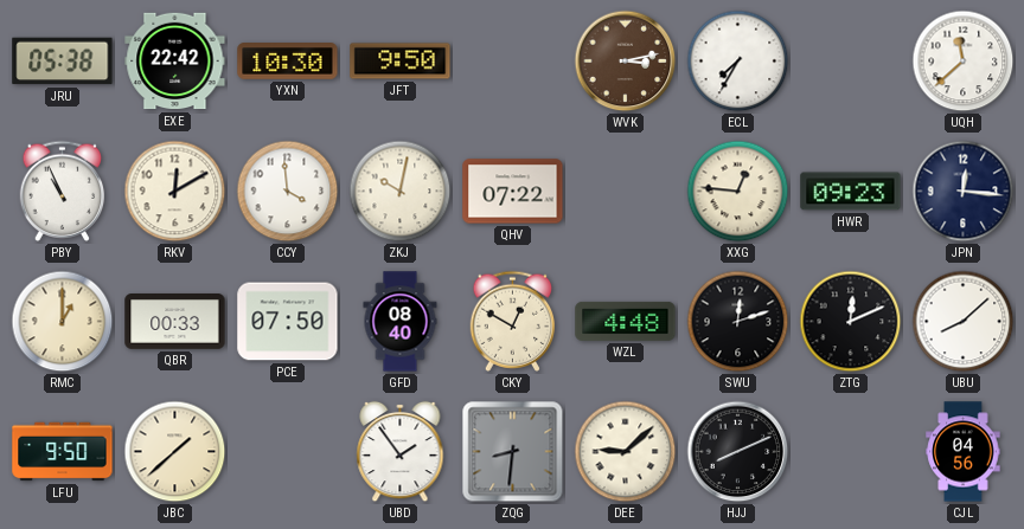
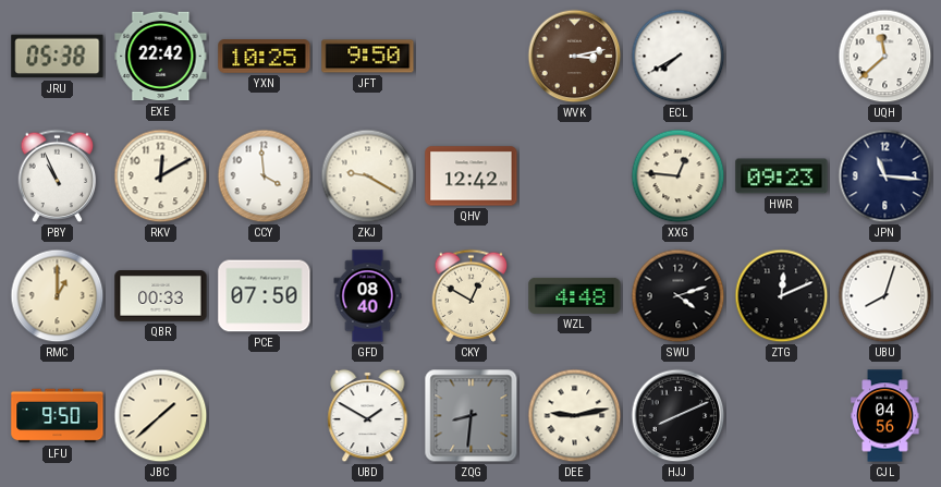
YXN: 10:30 -> 10:25
ECL: 7:35 -> 7:40
ZKJ: 10:02 -> 9:20
QHV: 07:22 -> 12:42
JPN: 12:16 -> 11:16
SWU: 12:12 -> 4:12
UBU: 8:08 -> 8:03
UBD: 1:54 -> 1:50
DEE: 9:08 -> 9:13
